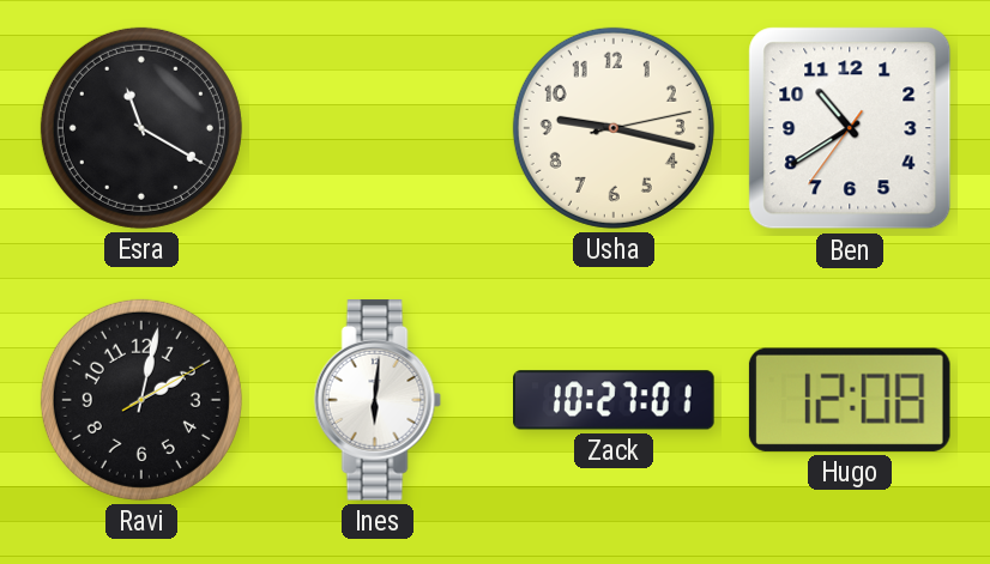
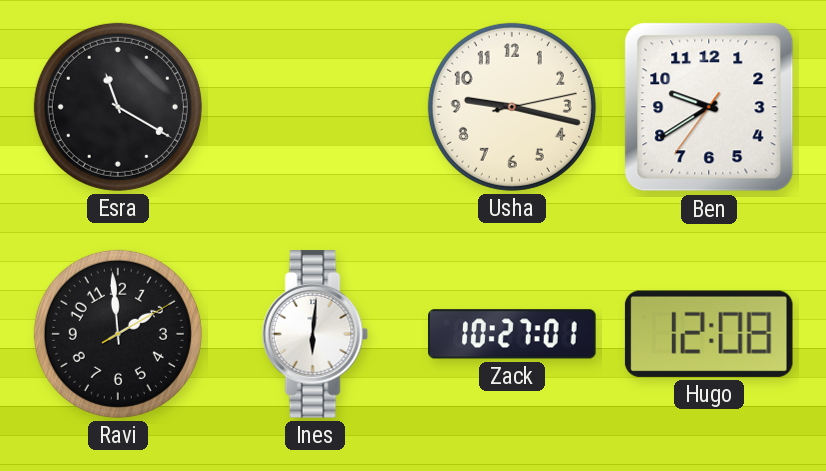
Ben: 10:39 -> 9:39
Ravi: 2:02 -> 1:59
